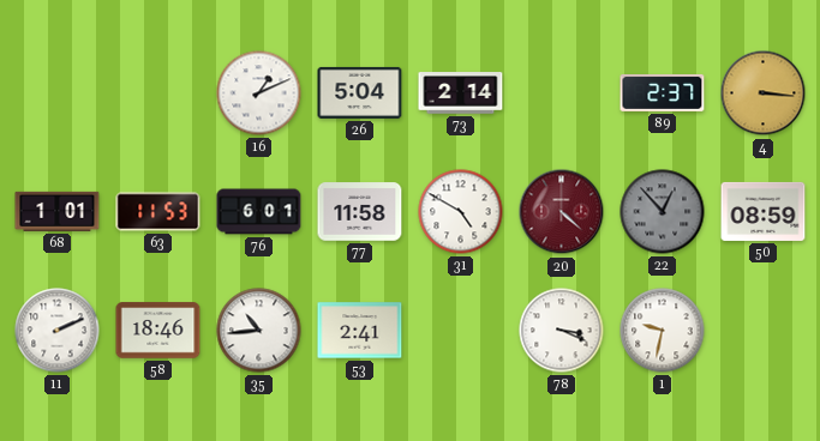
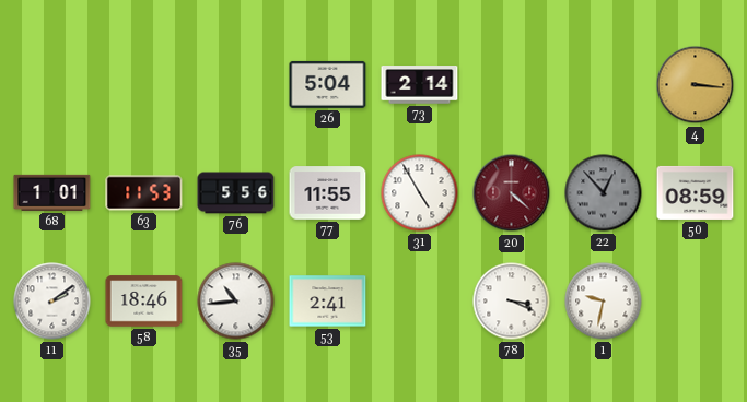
16: 1:11 -> none
89: 2:37 -> none
76: 6:01 -> 5:56
77: 11:58 -> 11:55
31: 4:50 -> 4:55
11: 2:11 -> 2:09
